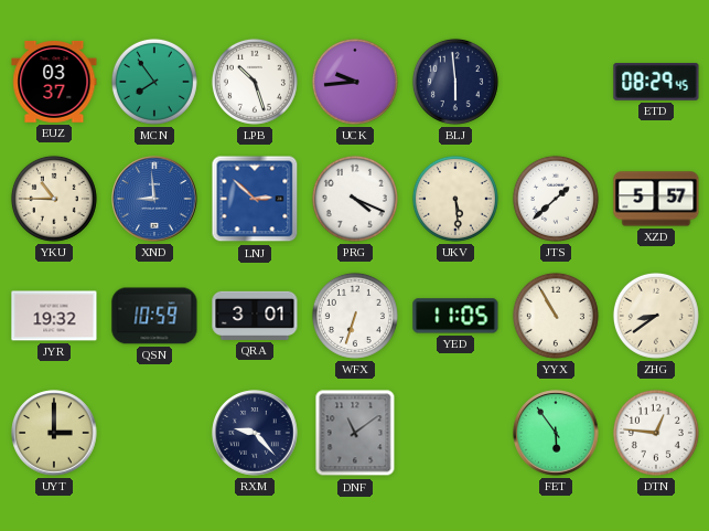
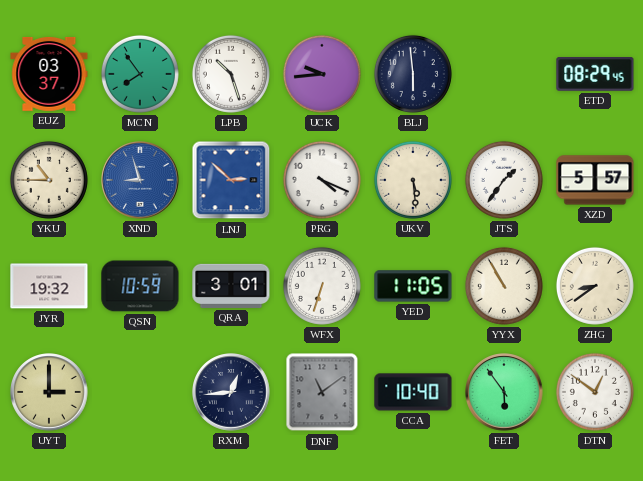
XND: 8:59 -> 8:57
JTS: 1:38 -> 1:36
RXM: 9:23 -> 12:44
CCA: none -> 10:40
DTN: 12:46 -> 12:51
